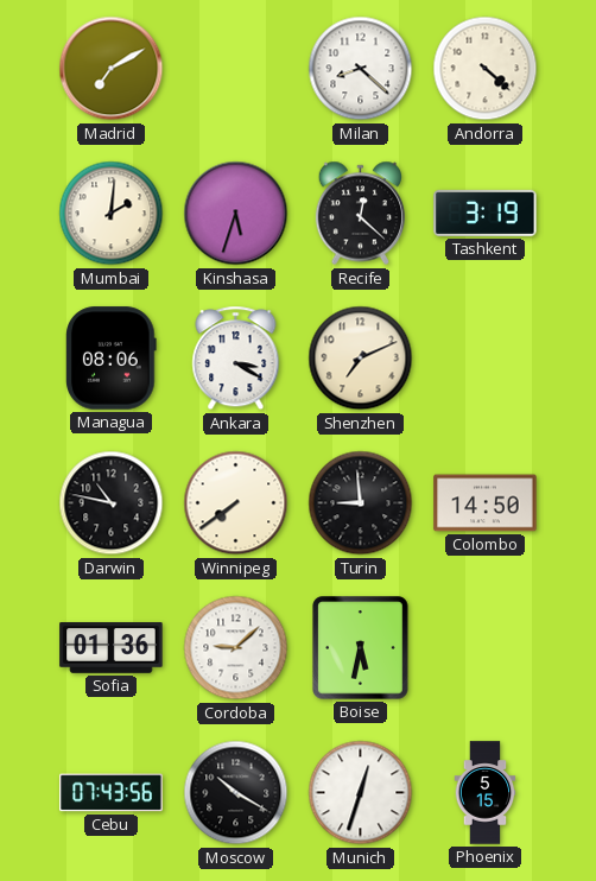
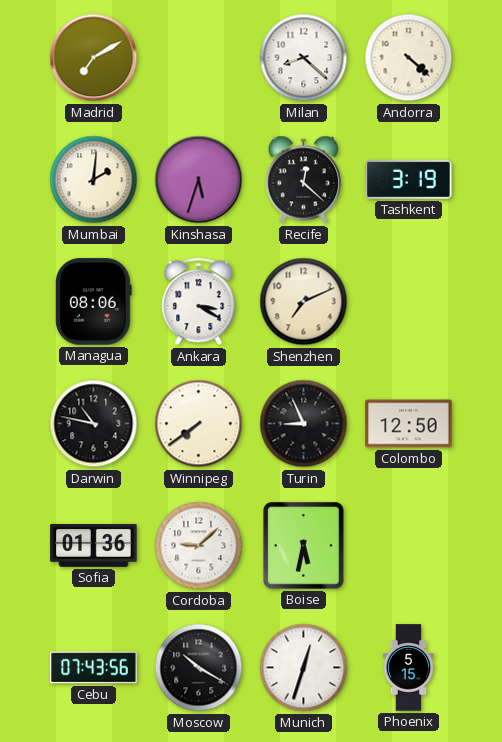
Turin: 8:59 -> 8:56
Colombo: 14:50 -> 12:50
